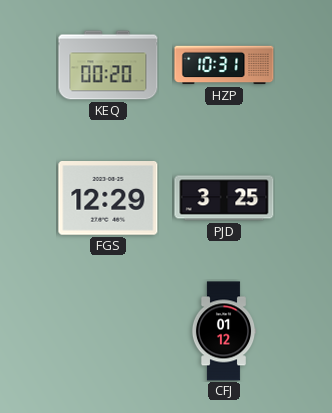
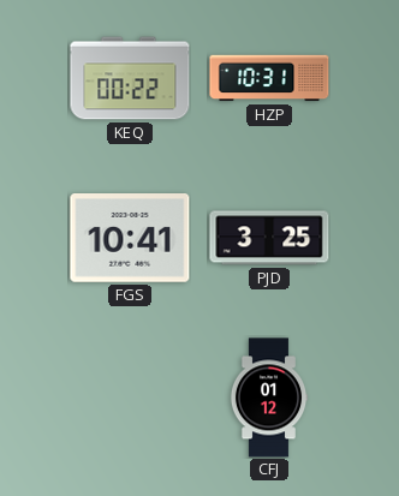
KEQ: 00:20 -> 00:22
FGS: 12:29 -> 10:41
